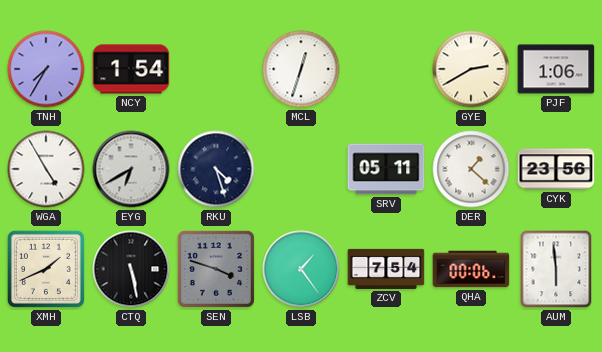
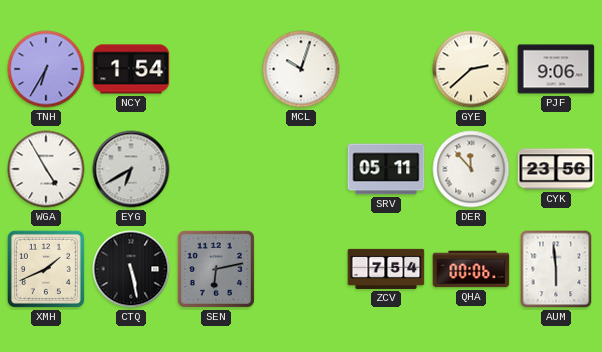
TNH: 7:35 -> 6:35
MCL: 12:33 -> 10:03
GYE: 2:40 -> 2:38
PJF: 1:06 -> 9:06
RKU: 4:27 -> none
DER: 1:22 -> 11:53
SEN: 3:48 -> 6:13
LSB: 1:24 -> none
